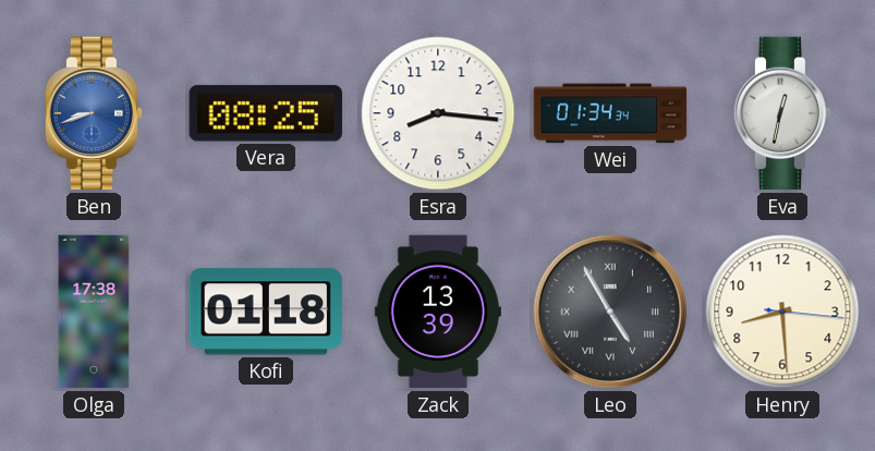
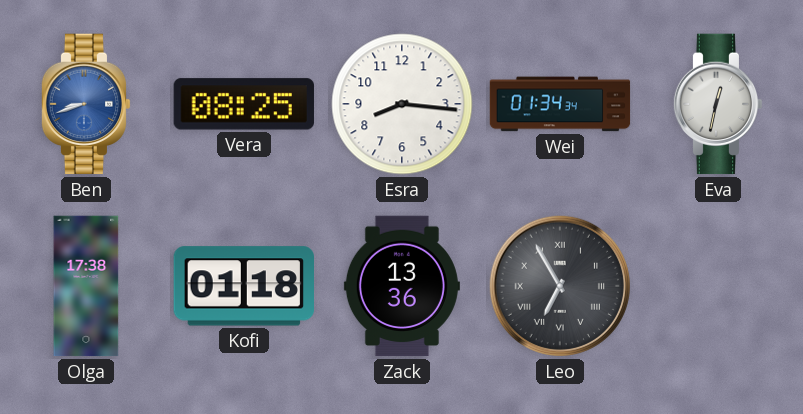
Zack: 13:39 -> 13:36
Leo: 4:55 -> 6:55
Henry: 8:29 -> none
